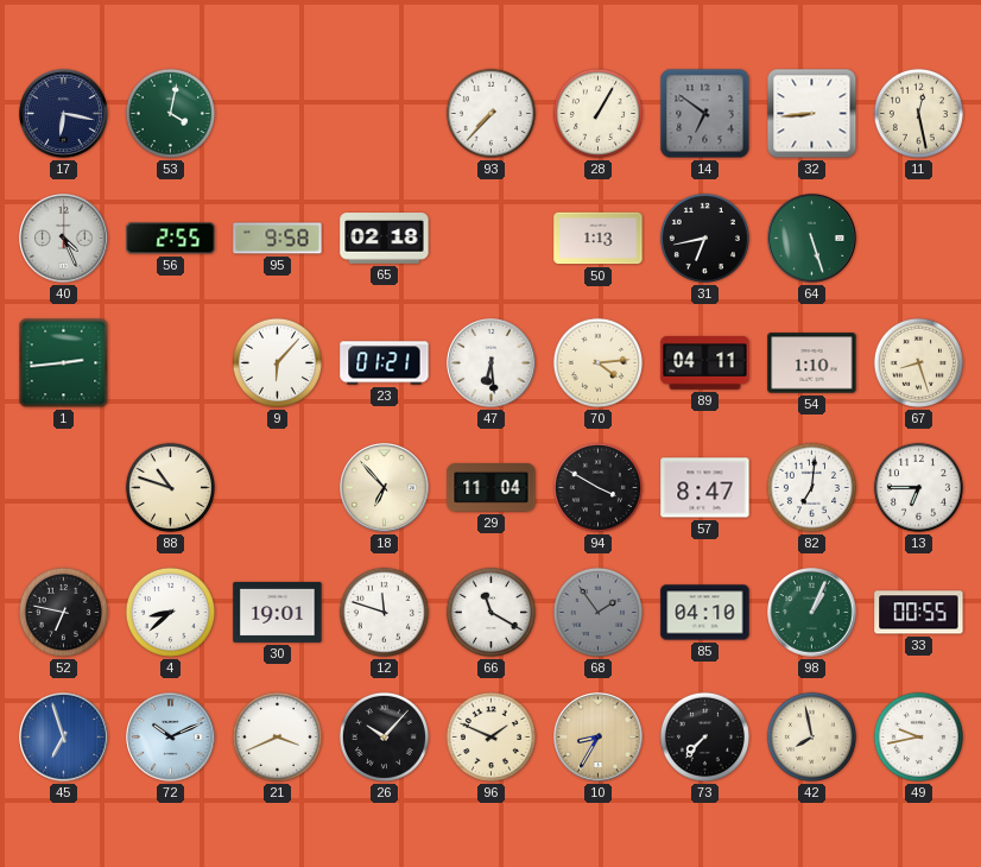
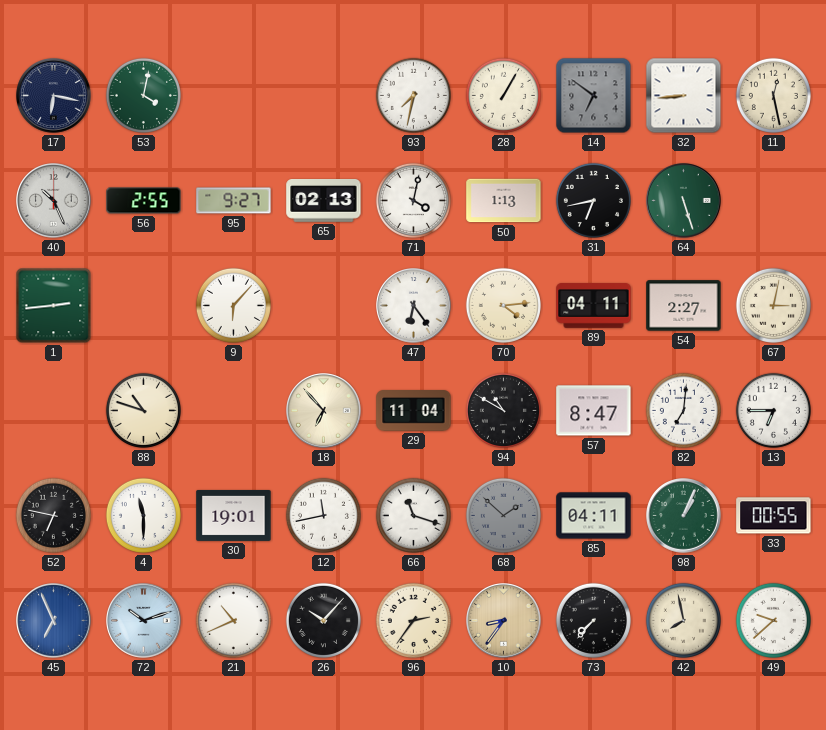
93: 7:37 -> 7:32
40: 4:26 -> 10:26
95: 9:58 -> 9:27
65: 02:18 -> 02:13
71: none -> 4:02
23: 01:21 -> none
47: 6:29 -> 6:24
54: 1:10 -> 2:27
67: 8:27 -> 3:02
94: 3:50 -> 10:50
4: 8:38 -> 11:30
12: 11:48 -> 11:43
66: 11:20 -> 11:18
68: 1:54 -> 1:52
85: 04:10 -> 04:11
45: 6:57 -> 6:56
72: 10:11 -> 10:12
21: 3:41 -> 10:41
96: 1:49 -> 2:36
10: 8:35 -> 8:36
49: 9:43 -> 9:38
